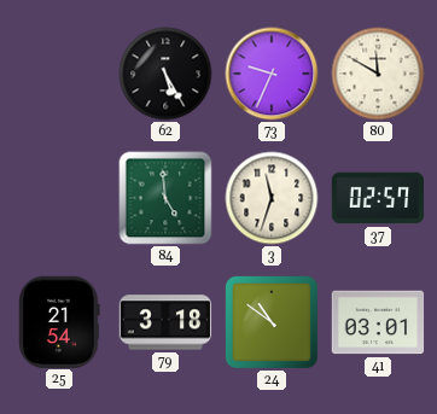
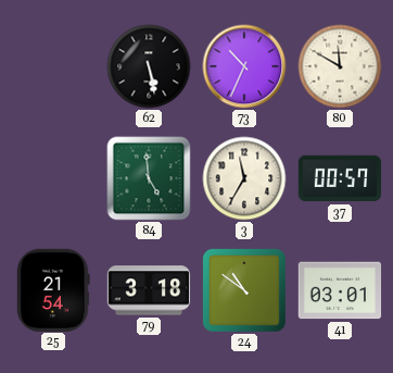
62: 5:25 -> 5:28
73: 9:34 -> 10:34
3: 11:33 -> 11:35
37: 02:57 -> 00:57
